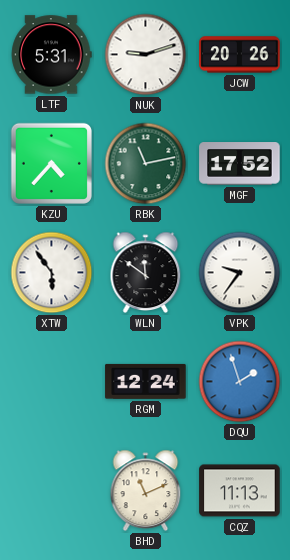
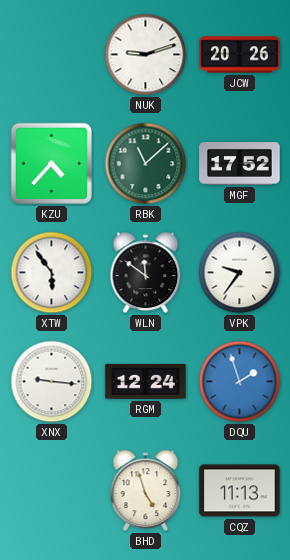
LTF: 5:31 -> none
RBK: 11:13 -> 11:08
XNX: none -> 9:16
BHD: 11:11 -> 4:57
